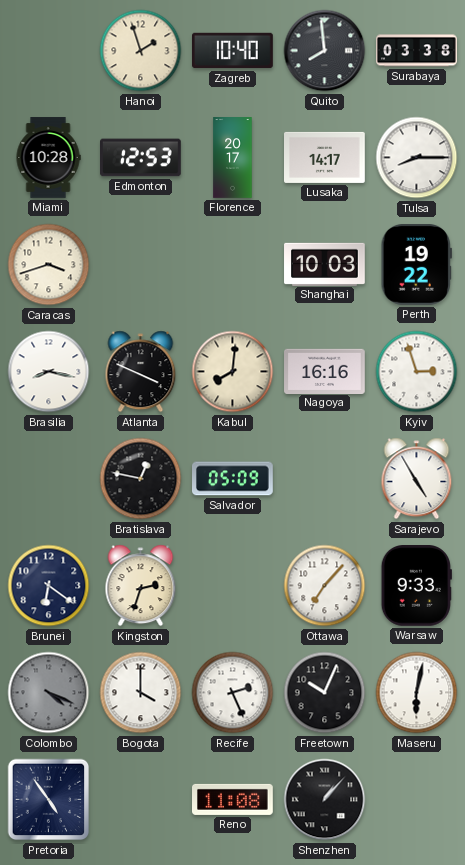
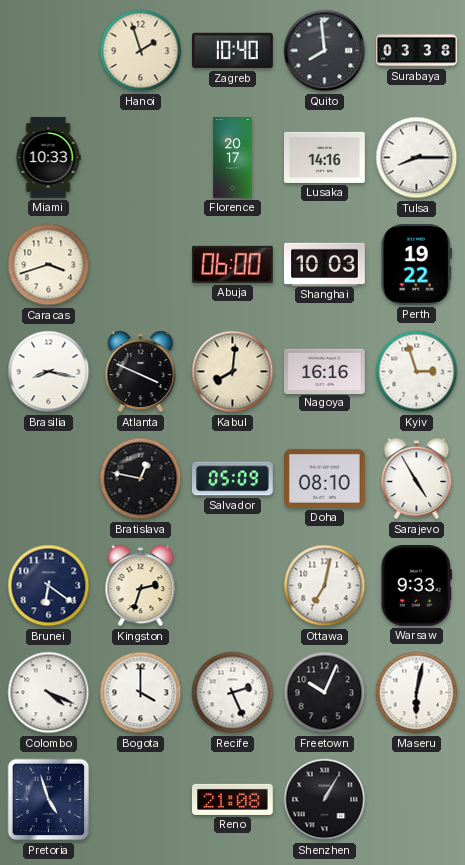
Miami: 10:28 -> 10:33
Edmonton: 12:53 -> none
Lusaka: 14:17 -> 14:16
Abuja: none -> 06:00
Doha: none -> 08:10
Ottawa: 7:07 -> 7:02
Colombo dial: grey -> white
Pretoria: 4:54 -> 4:57
Reno: 11:08 -> 21:08
Shenzhen: 1:07 -> 1:05
